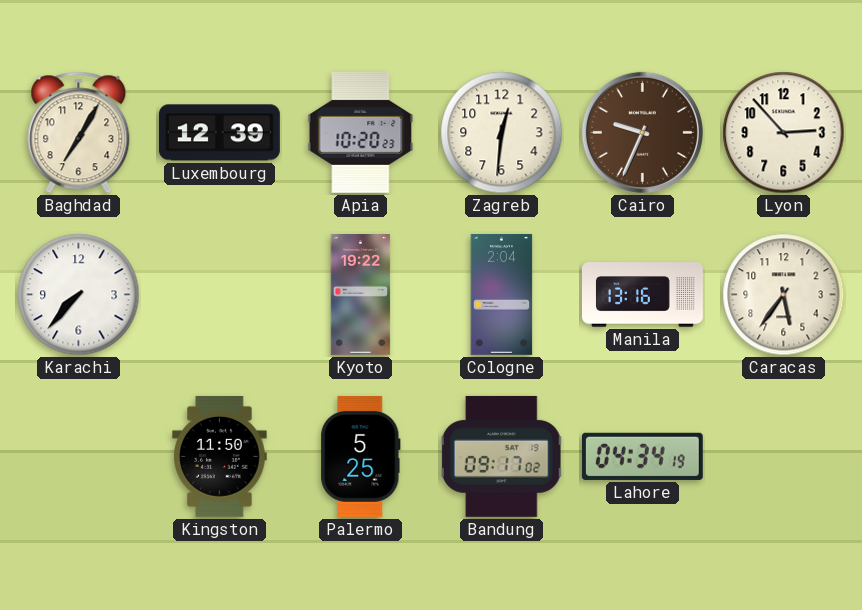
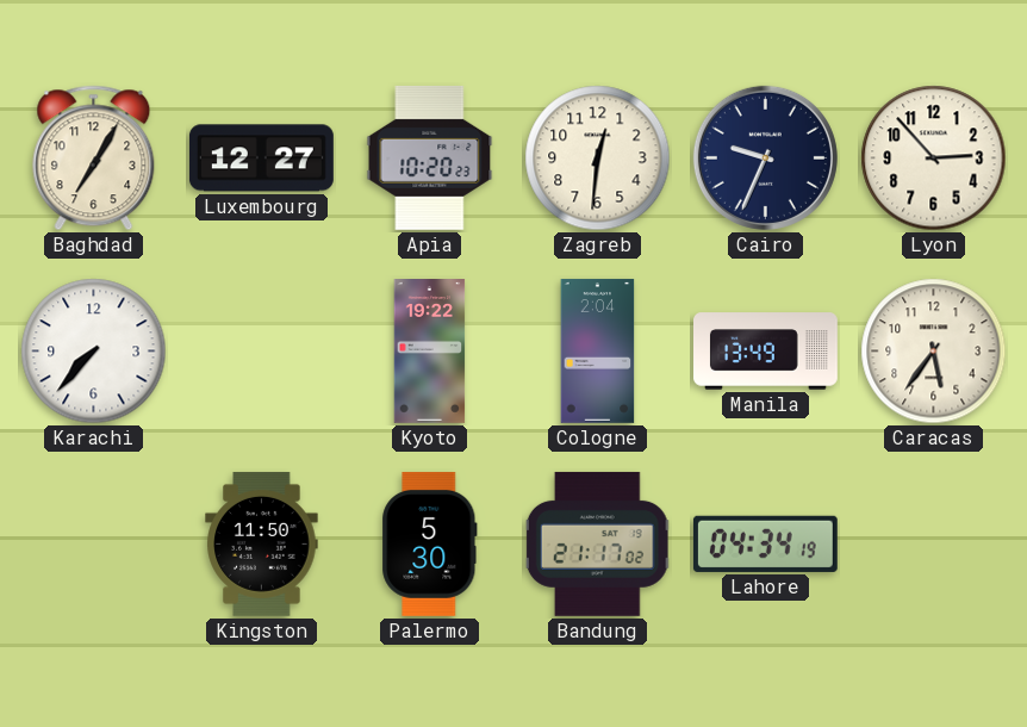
Luxembourg: 12:39 -> 12:27
Cairo dial: brown -> navy
Manila: 13:16 -> 13:49
Palermo: 5:25 -> 5:30
Bandung: 09:17 -> 21:17
